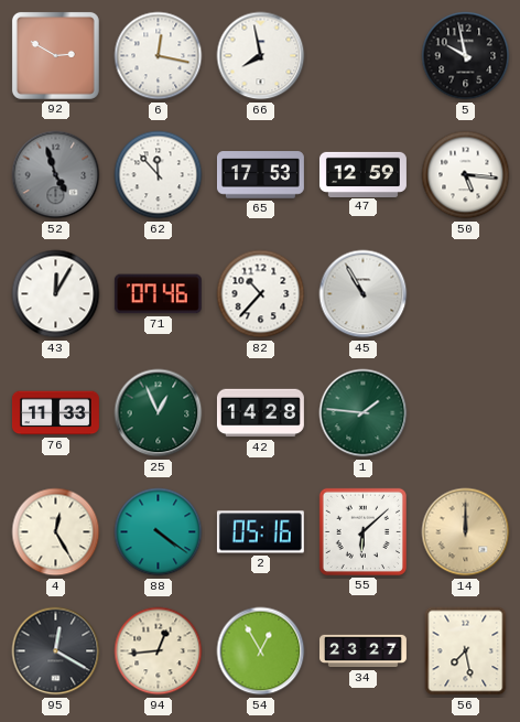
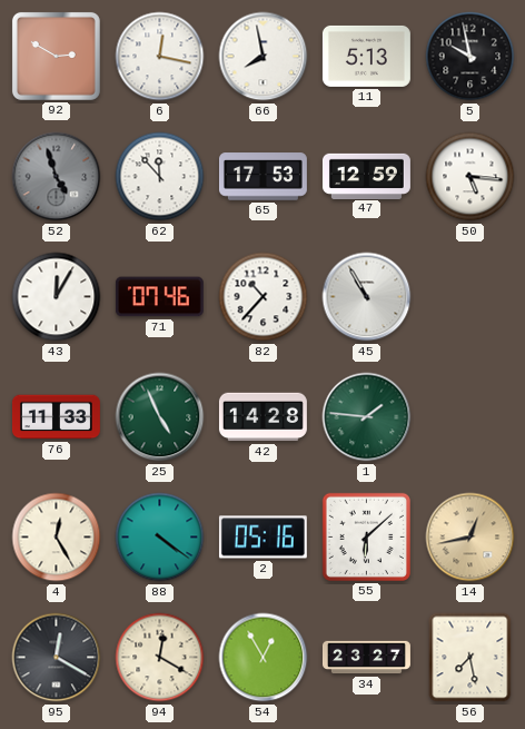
11: none -> 5:13
25: 12:56 -> 4:56
14: 12:00 -> 12:43
94: 12:44 -> 12:20
